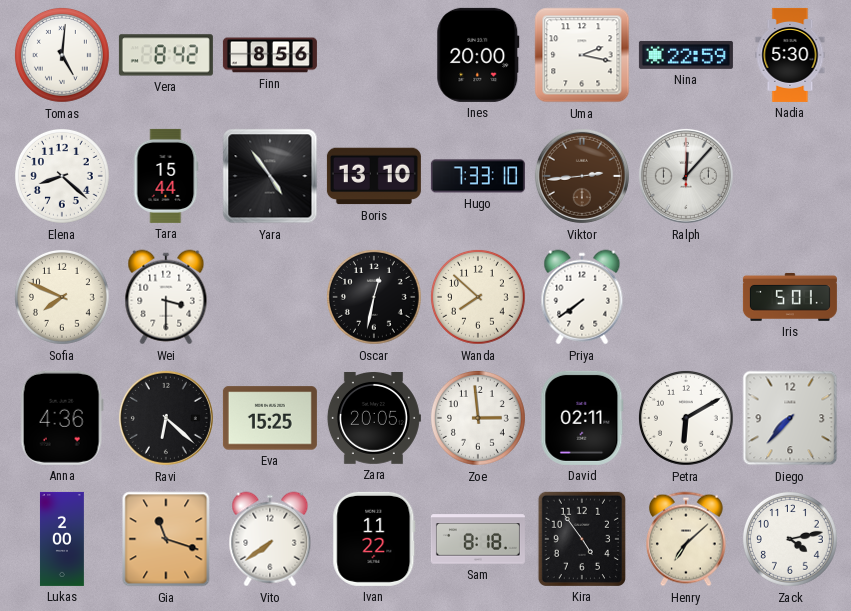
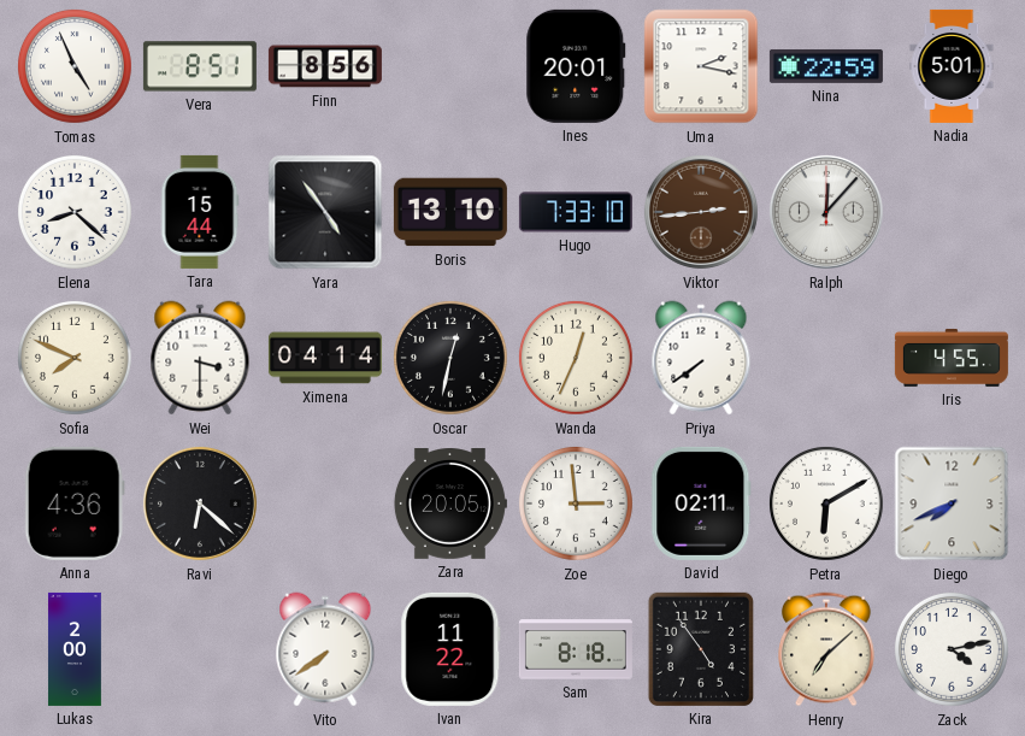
Tomas: 5:01 -> 4:56
Vera: 8:42 -> 8:51
Ines: 20:00 -> 20:01
Nadia: 5:30 -> 5:01
Ximena: none -> 04:14
Wanda: 7:52 -> 12:34
Iris: 5:01 -> 4:55
Eva: 15:25 -> none
Diego: 7:37 -> 7:41
Gia: 11:18 -> none
